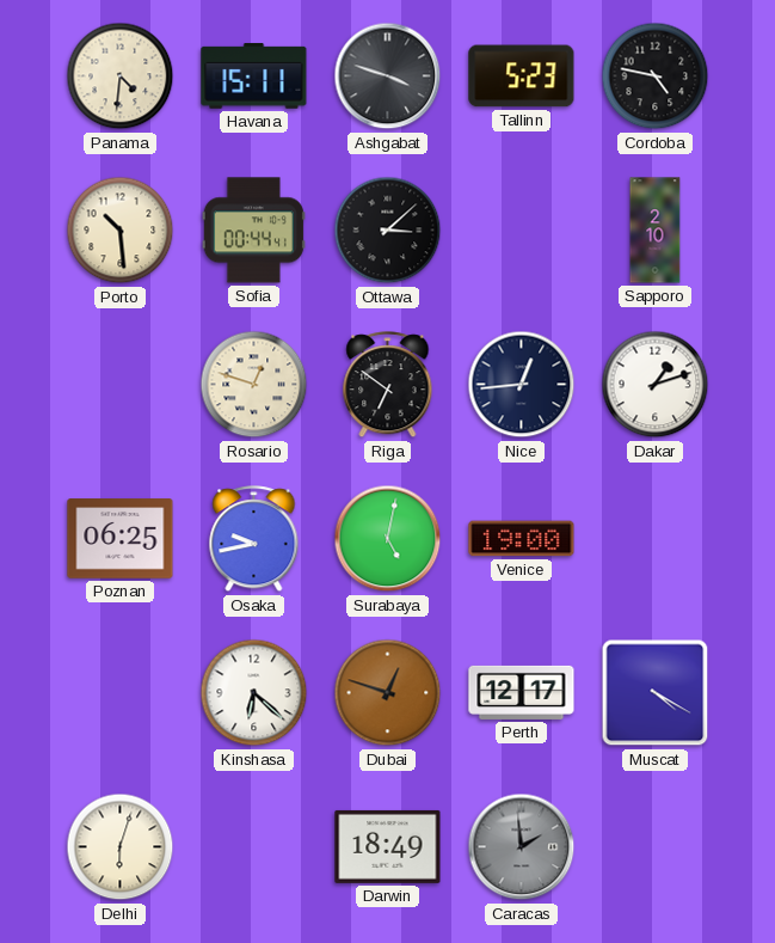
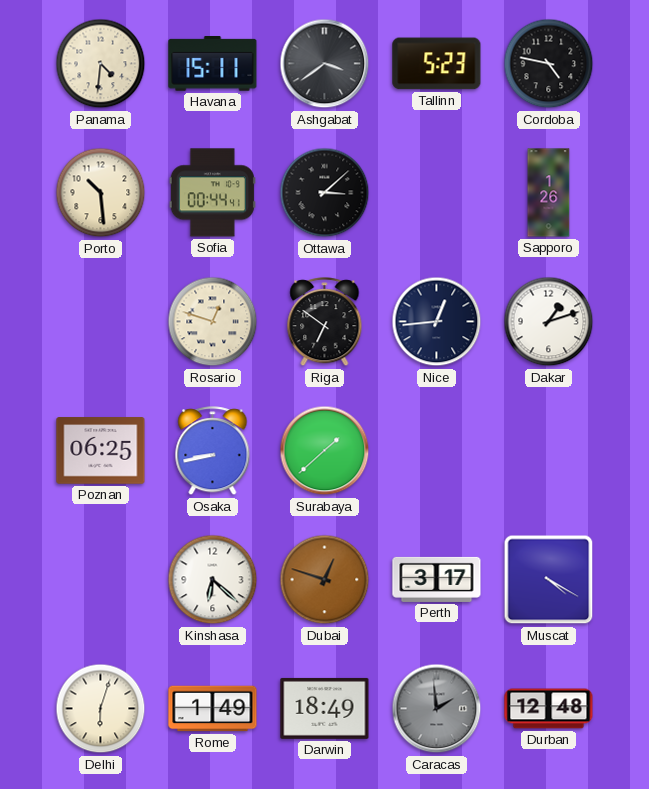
Ashgabat: 3:48 -> 3:39
Sapporo: 2:10 -> 1:26
Osaka: 9:43 -> 8:43
Surabaya: 5:02 -> 1:38
Venice: 19:00 -> none
Perth: 12:17 -> 3:17
Rome: none -> 1:49
Durban: none -> 12:48
